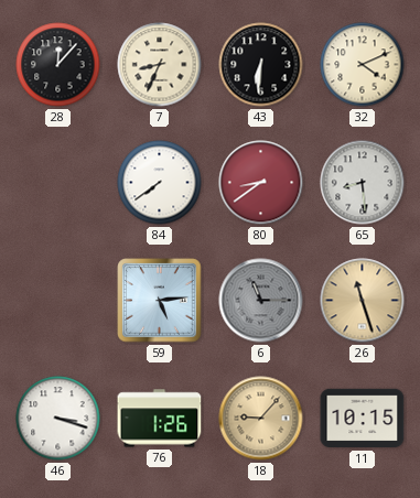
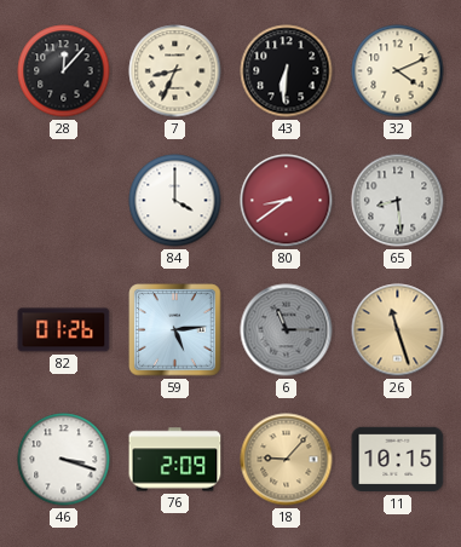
84: 7:39 -> 4:00
82: none -> 01:26
76: 1:26 -> 2:09
